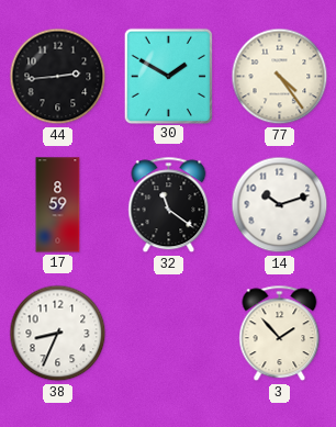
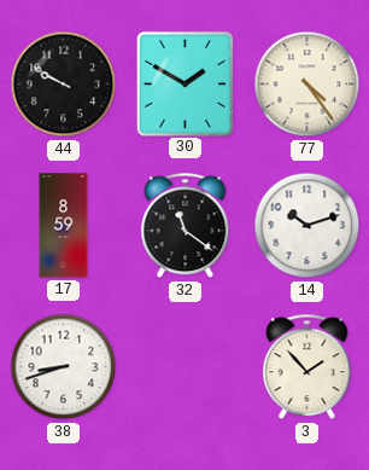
44: 2:44 -> 9:50
38: 8:34 -> 8:42
